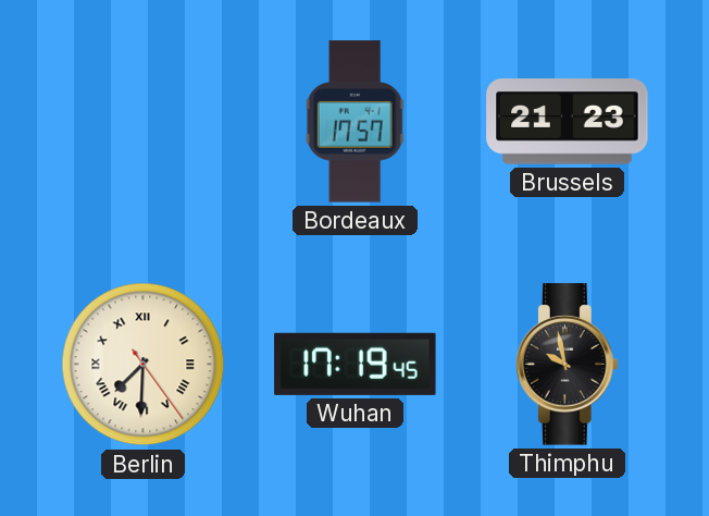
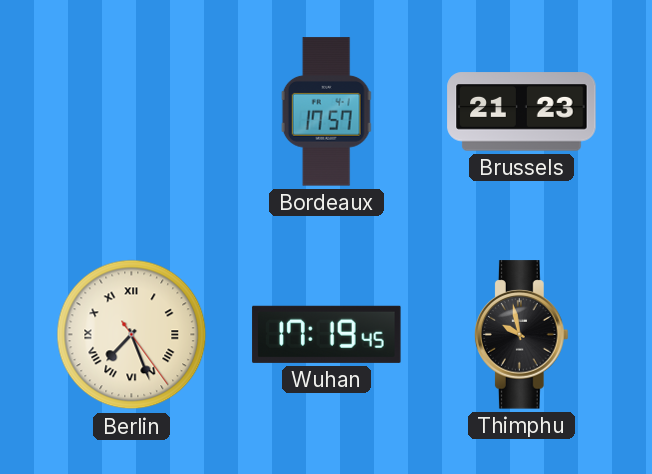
Berlin: 7:30 -> 7:26
